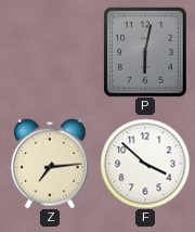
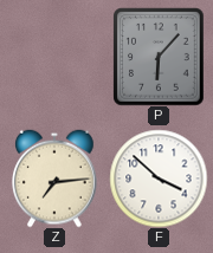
P: 6:02 -> 6:07
